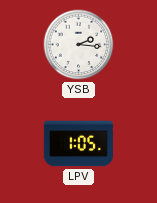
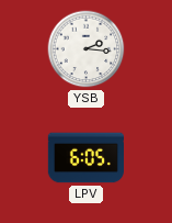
LPV: 1:05 -> 6:05
